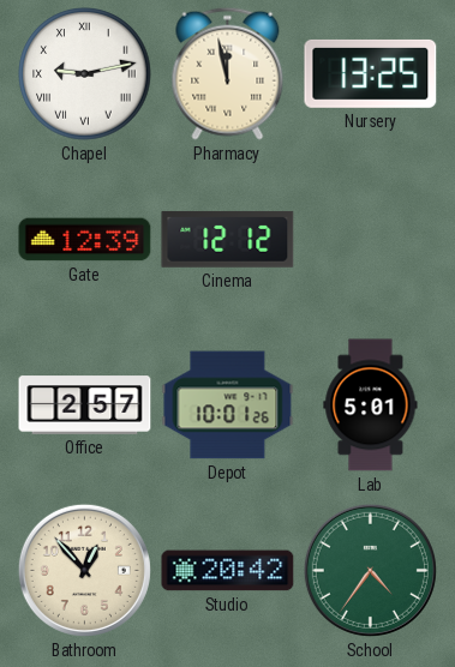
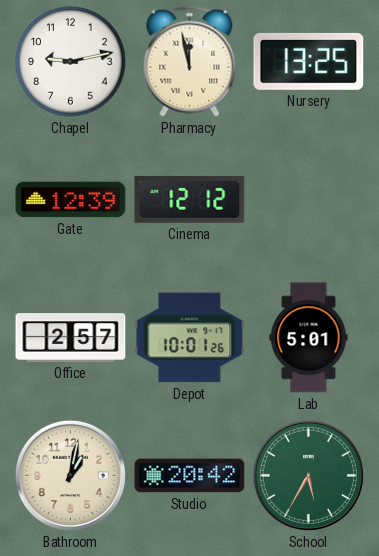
Chapel numerals: Roman -> Arabic
Bathroom: 12:53 -> 1:02
School: 4:36 -> 5:35
